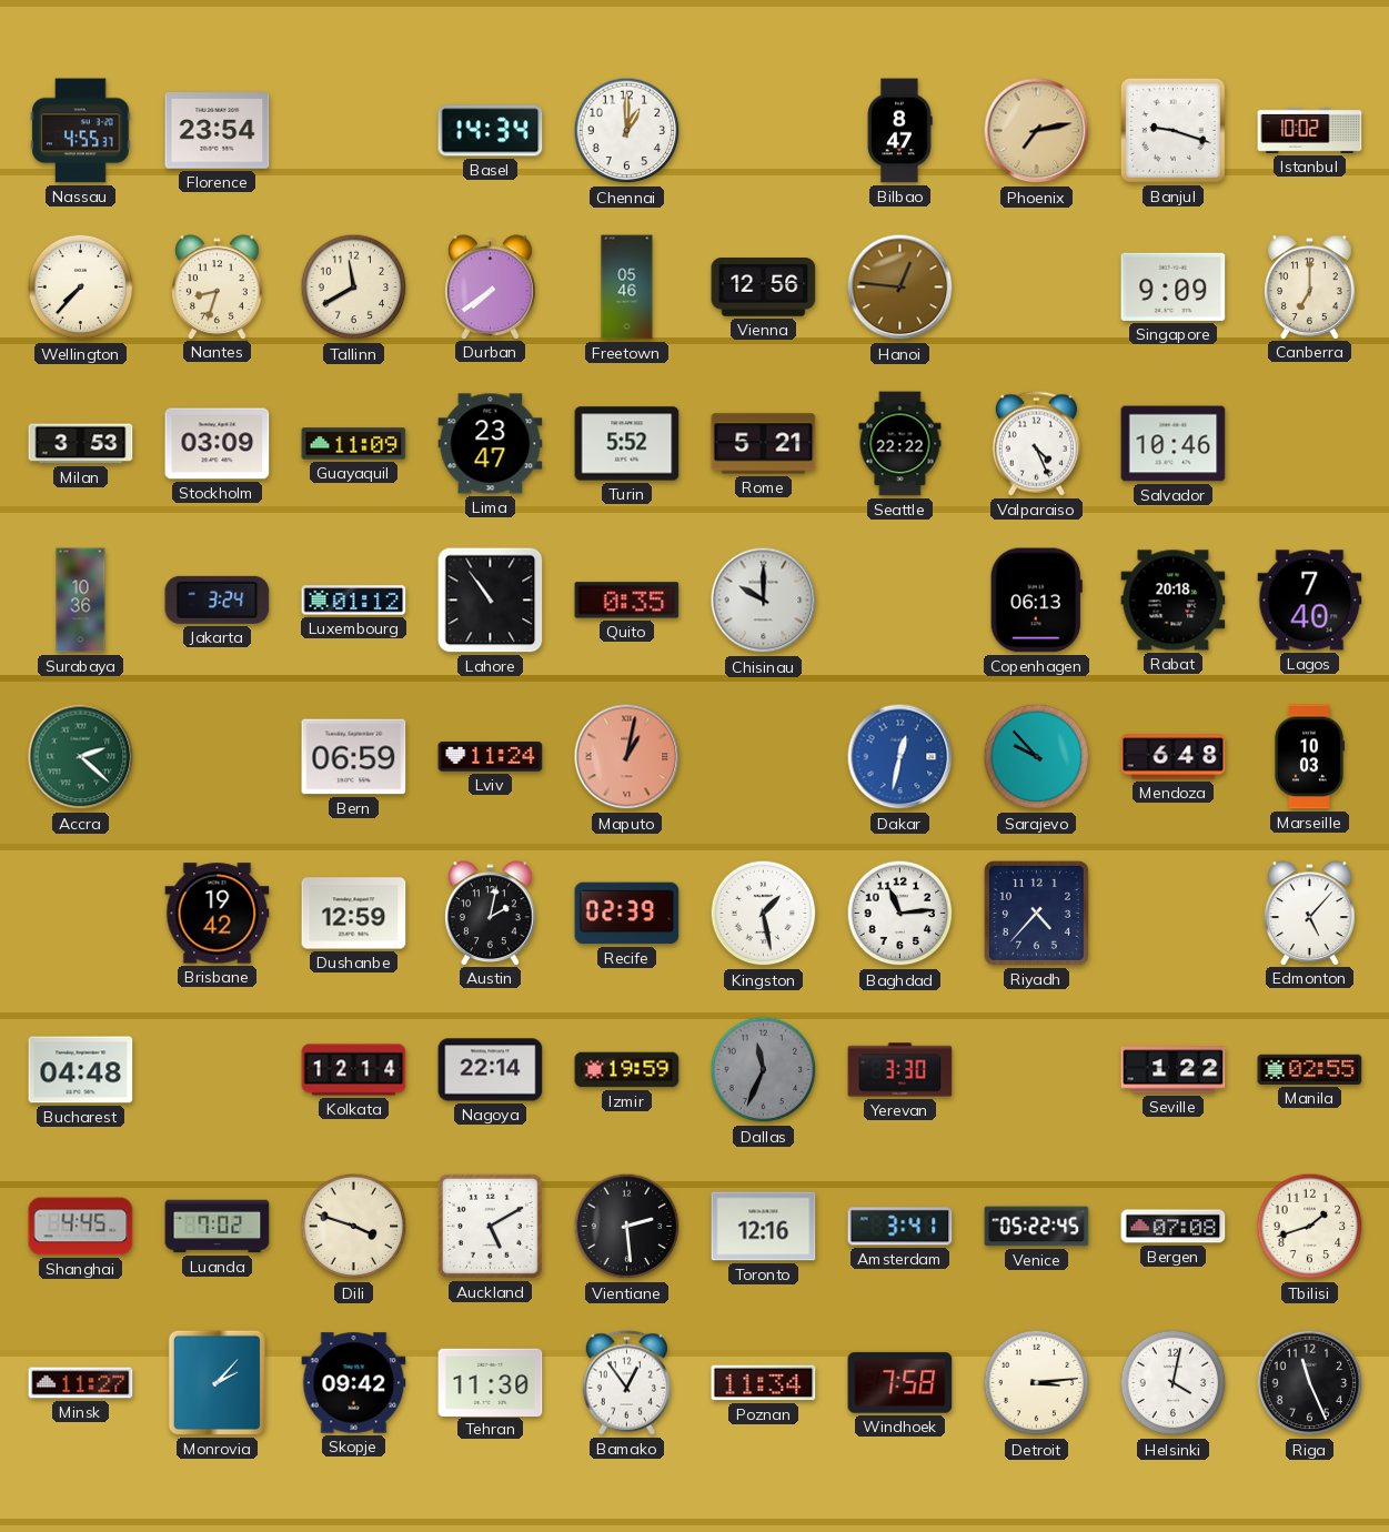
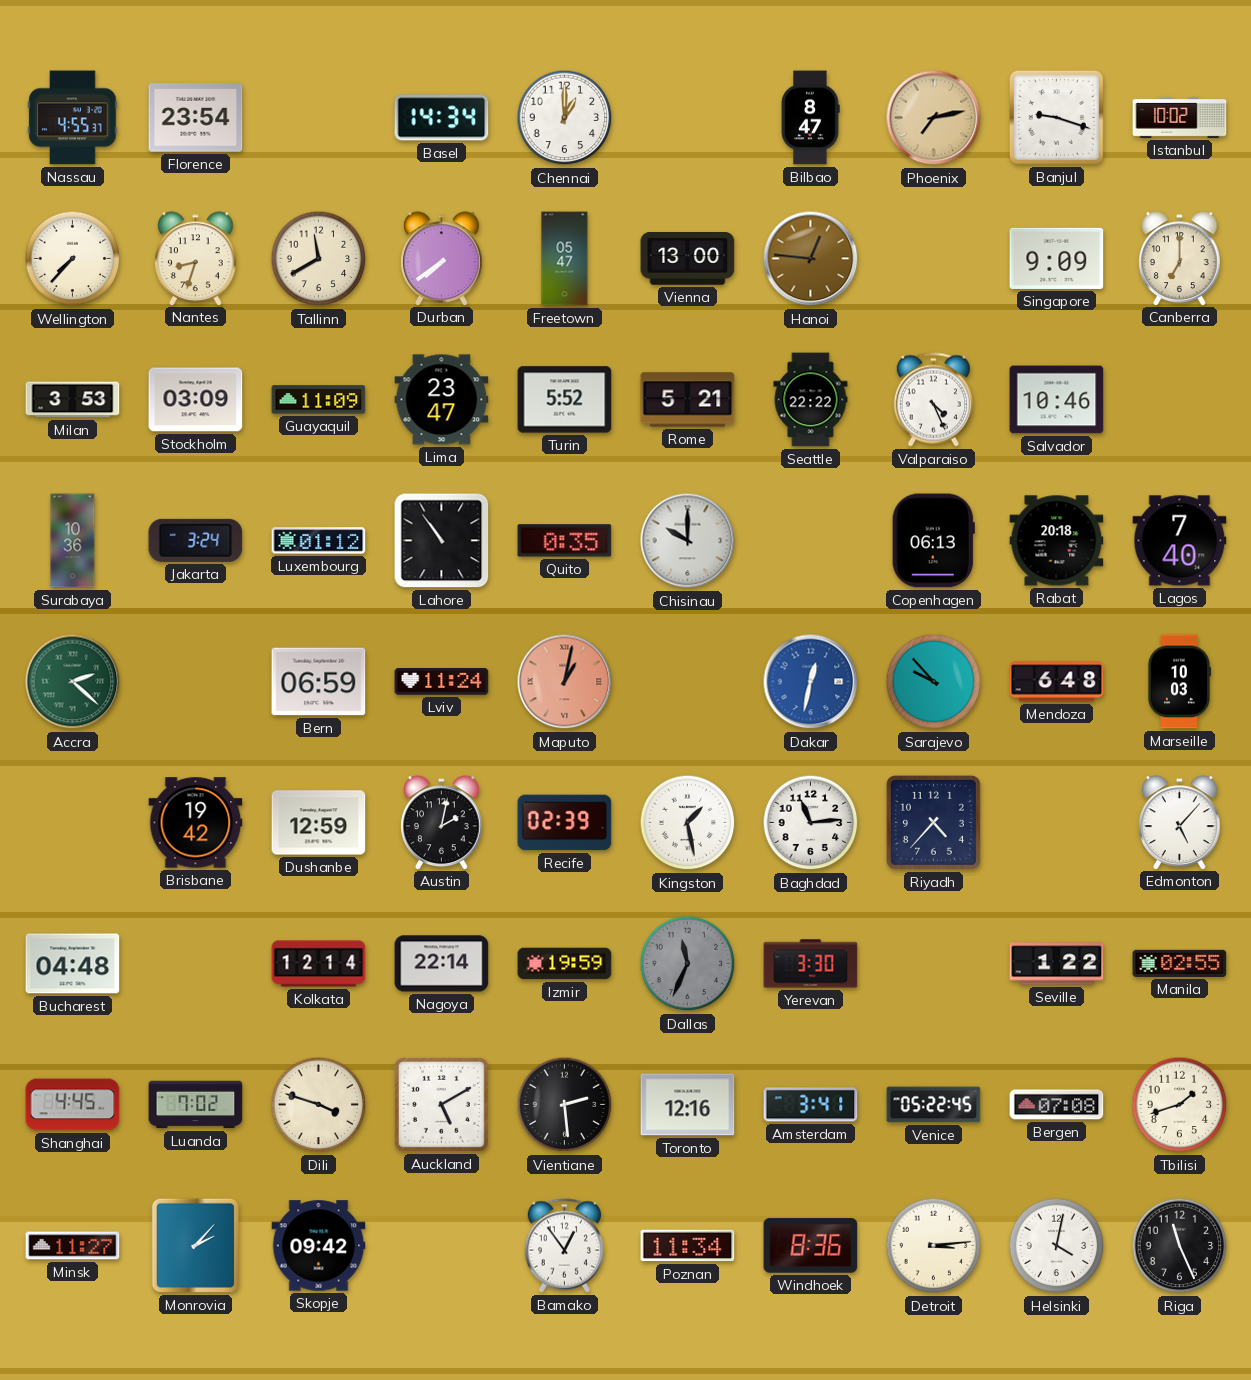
Freetown: 05:46 -> 05:47
Vienna: 12:56 -> 13:00
Tehran: 11:30 -> none
Windhoek: 7:58 -> 8:36
